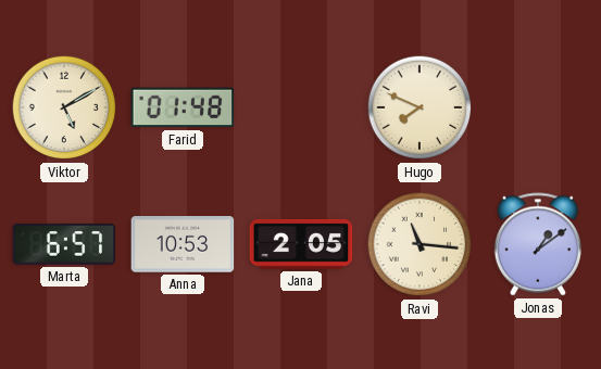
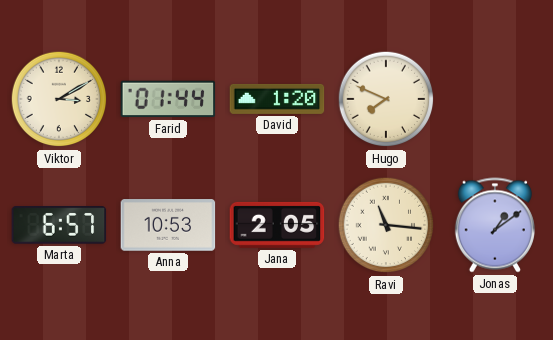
Viktor: 5:10 -> 3:10
Farid: 01:48 -> 01:44
David: none -> 1:20
